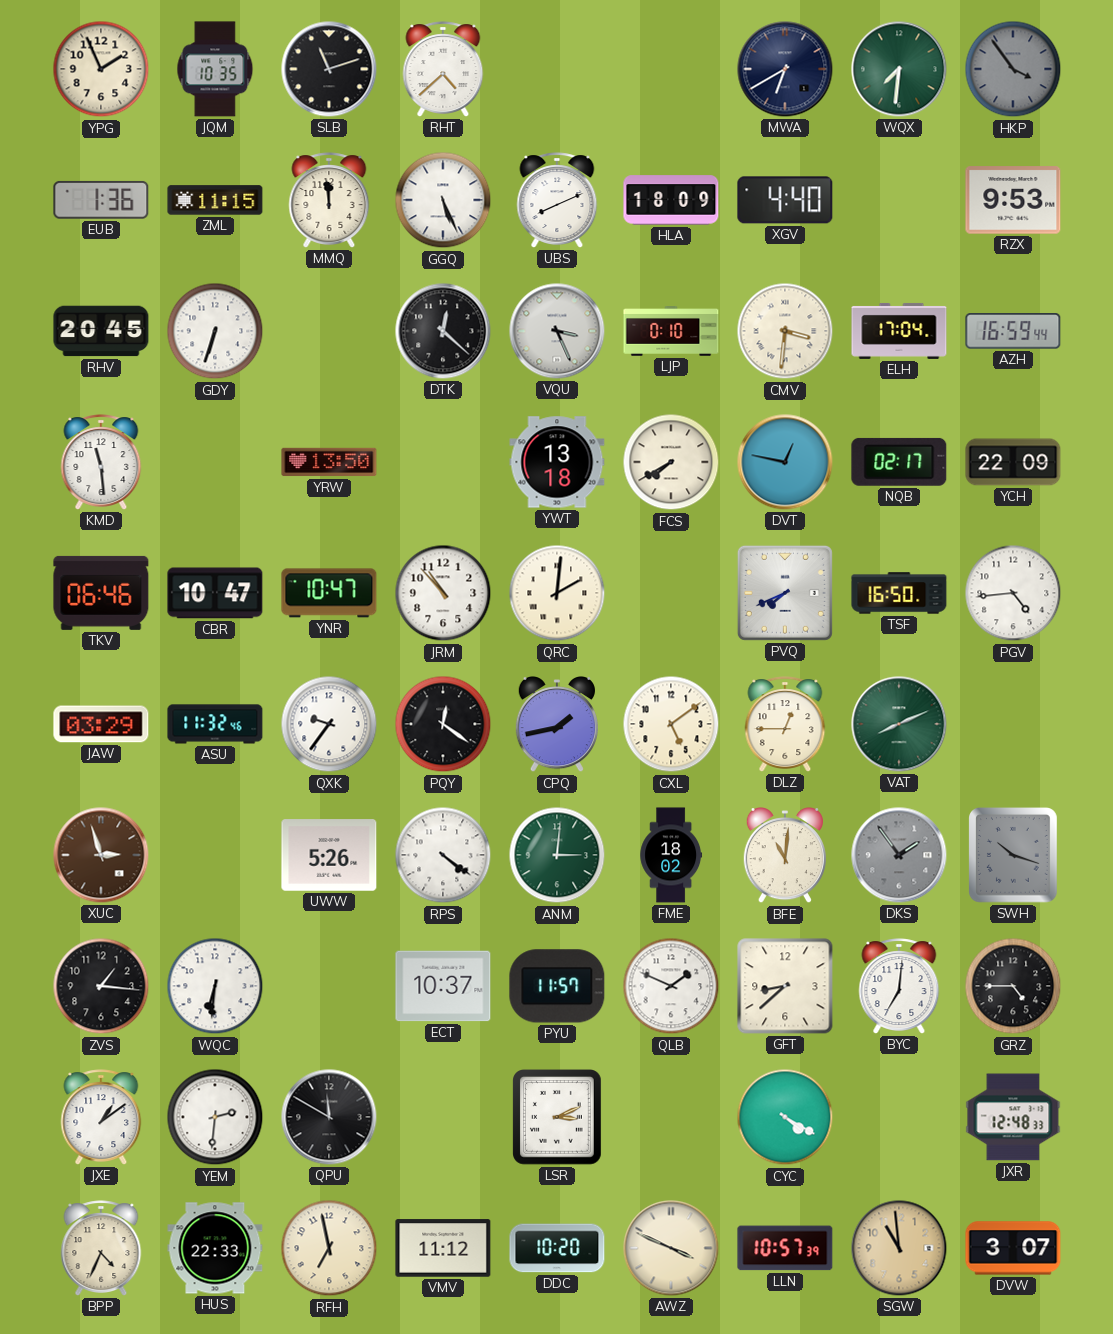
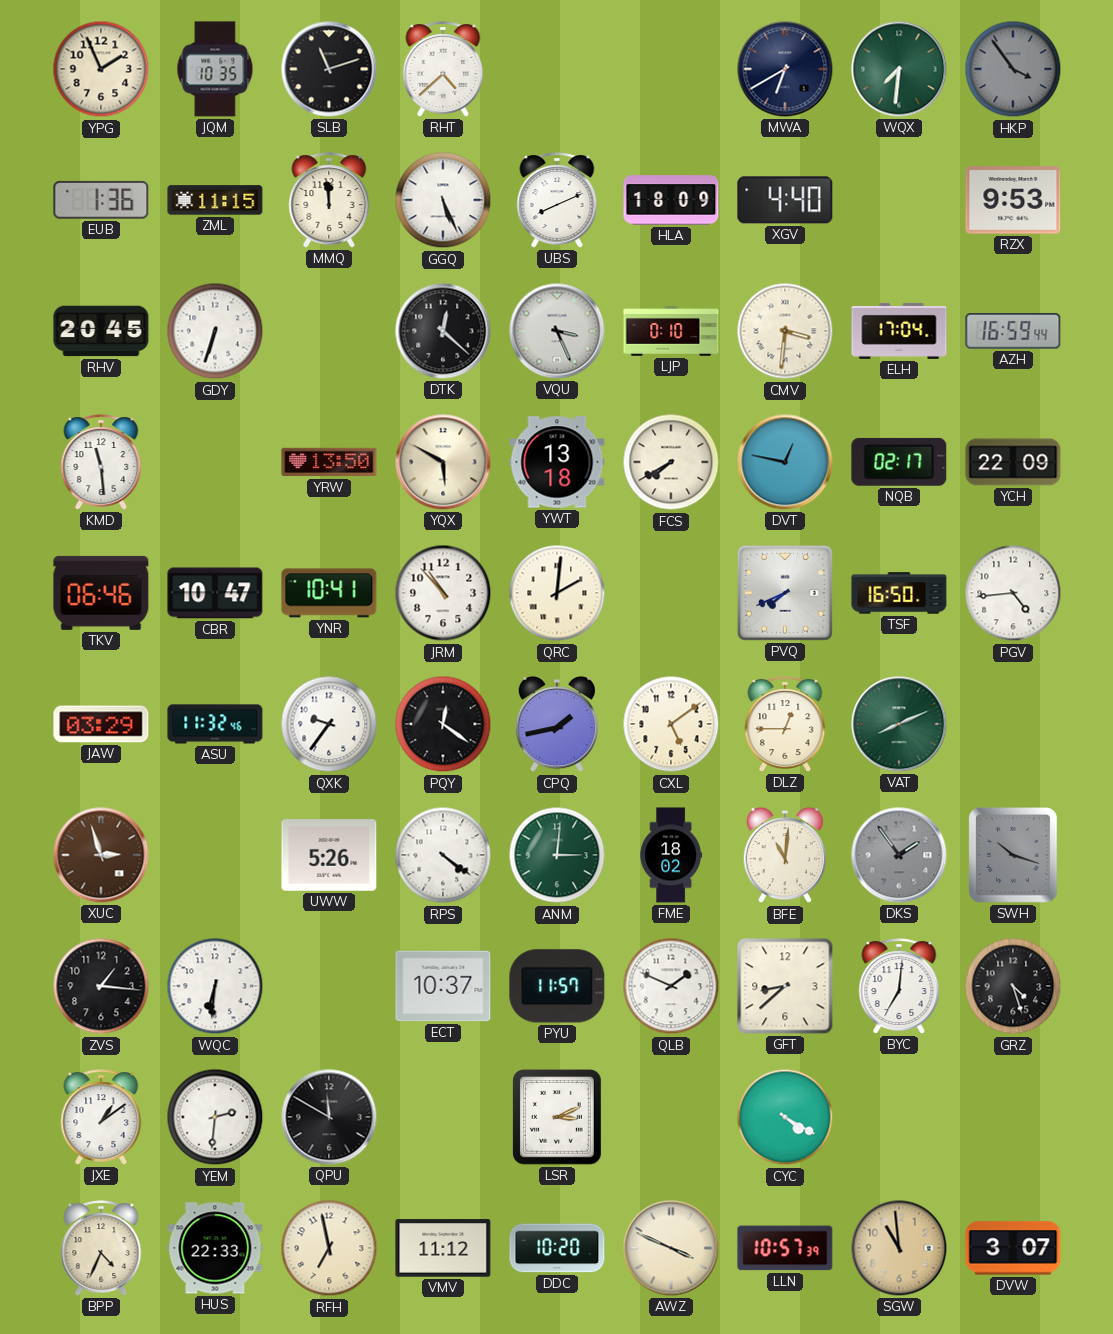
YQX: none -> 5:50
YNR: 10:47 -> 10:41
GRZ: 4:45 -> 4:27
JXR: 12:48 -> none
